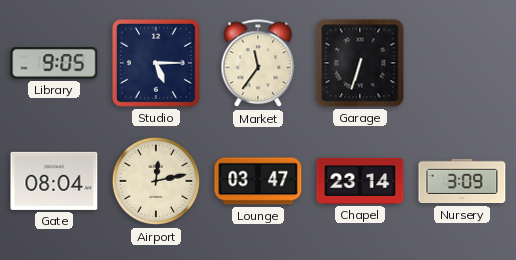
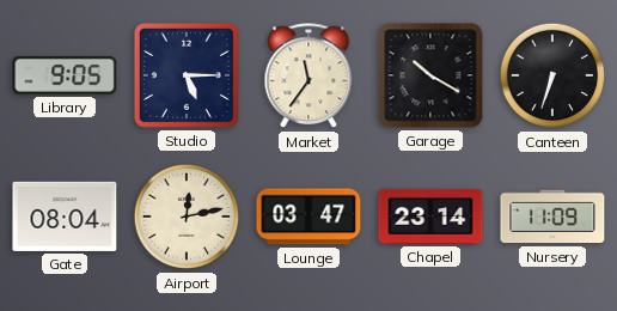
Garage: 6:33 -> 10:20
Canteen: none -> 6:33
Nursery: 3:09 -> 11:09
